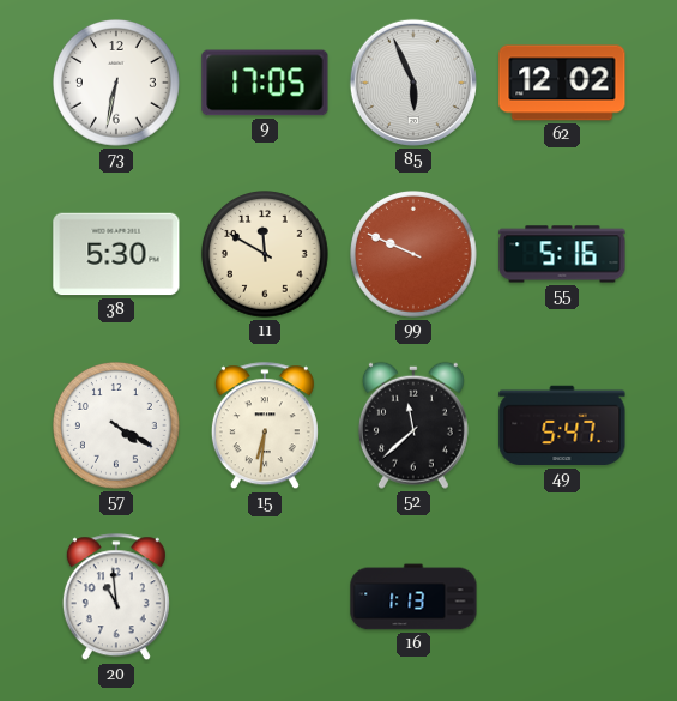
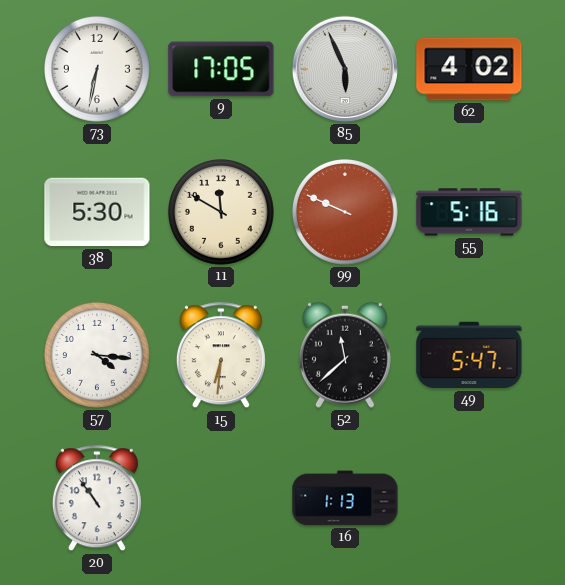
62: 12:02 -> 4:02
57: 4:20 -> 4:16
20: 10:59 -> 10:54
